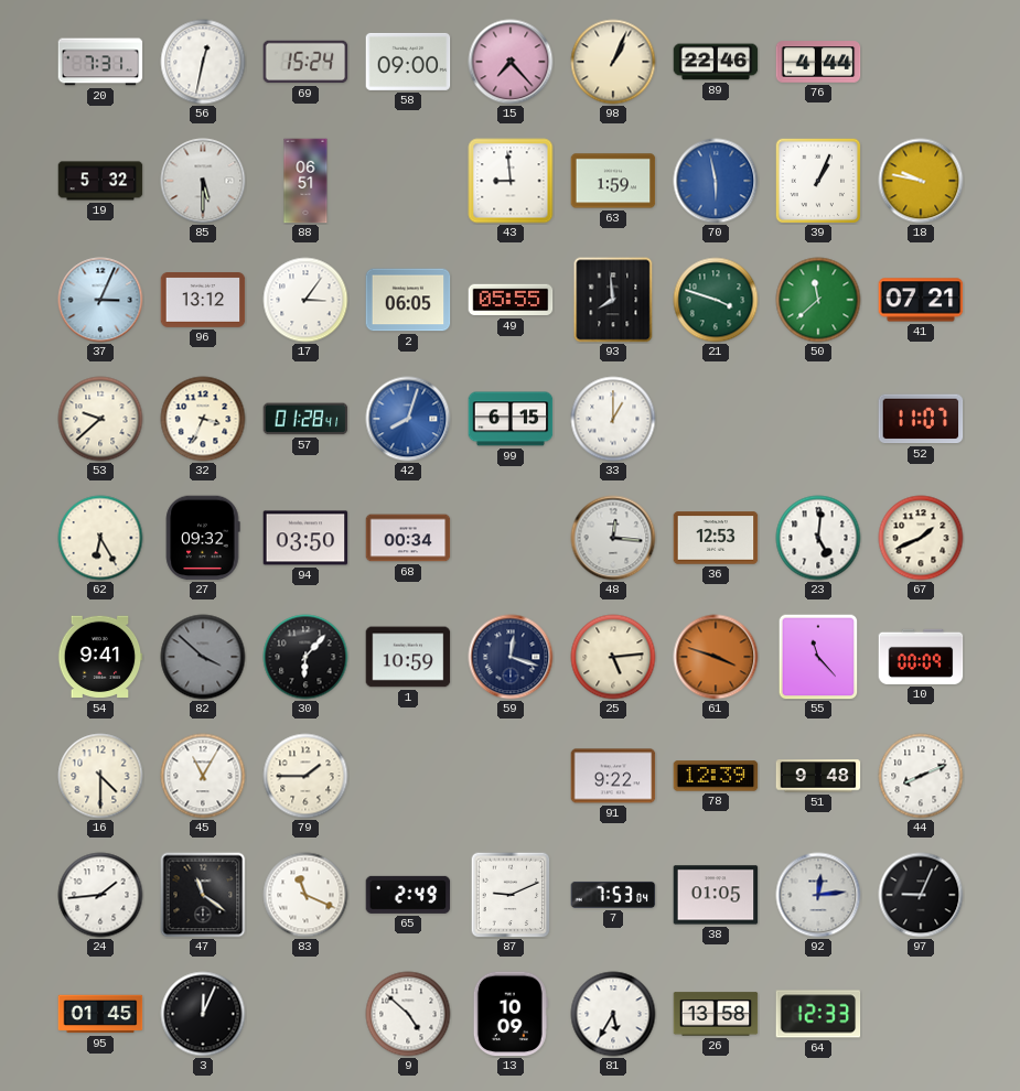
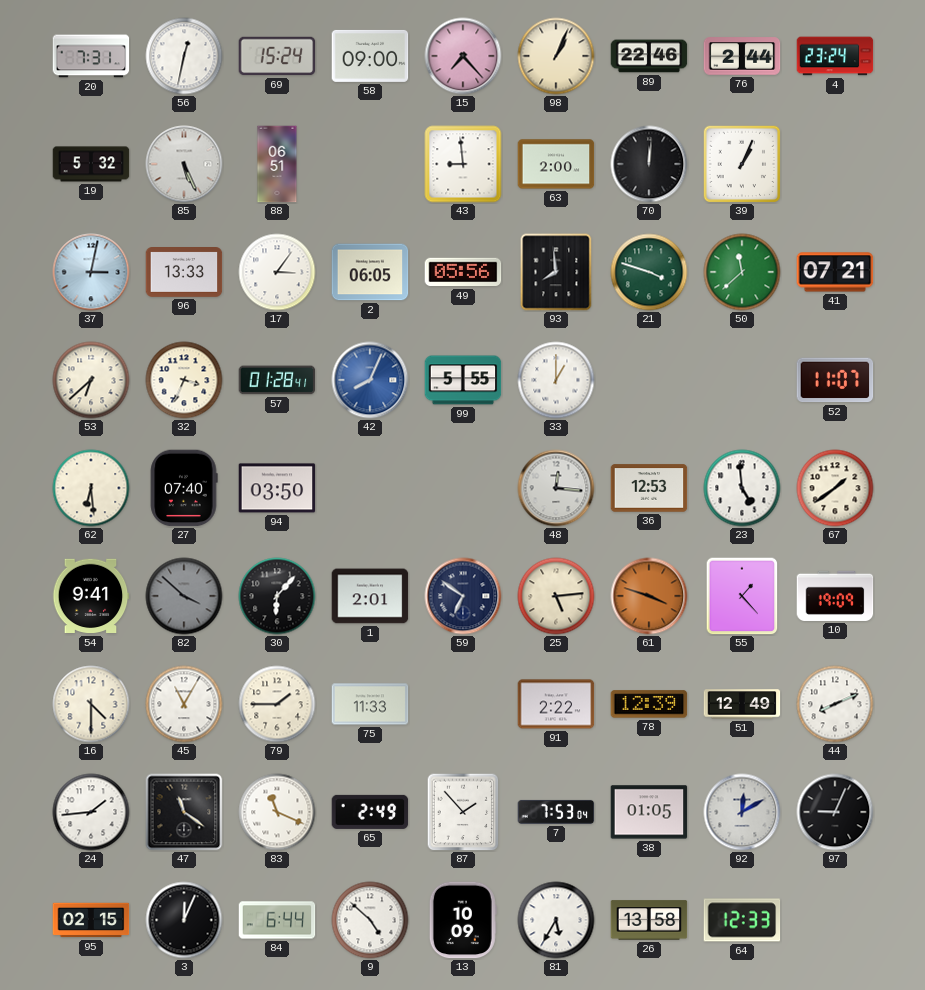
76: 4:44 -> 2:44
4: none -> 23:24
85: 5:30 -> 5:26
63: 1:59 -> 2:00
70: 5:58 -> 12:01
70 dial: blue -> black
18: 9:47 -> none
37: 3:04 -> 3:02
96: 13:12 -> 13:33
49: 05:55 -> 05:56
53: 9:38 -> 6:38
42: 8:03 -> 8:04
99: 6:15 -> 5:55
62: 6:25 -> 6:29
27: 09:32 -> 07:40
68: 00:34 -> none
23: 5:01 -> 4:59
67: 1:41 -> 1:39
1: 10:59 -> 2:01
59: 12:18 -> 6:51
55: 11:23 -> 1:23
10: 00:09 -> 19:09
75: none -> 11:33
91: 9:22 -> 2:22
51: 9:48 -> 12:49
87: 9:11 -> 1:53
92: 12:14 -> 12:10
95: 01:45 -> 02:15
84: none -> 6:44
